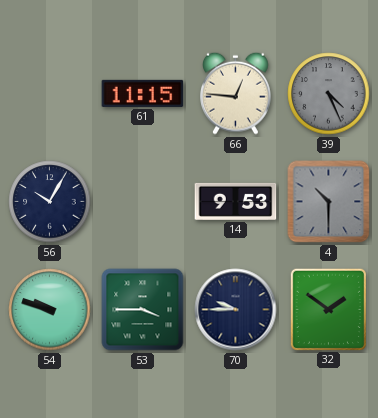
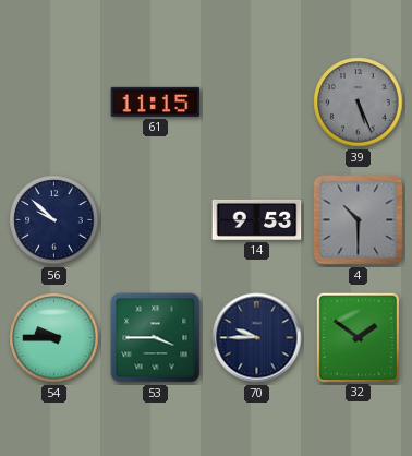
66: 12:46 -> none
39: 4:26 -> 5:26
56: 10:05 -> 9:52
54: 9:48 -> 9:45
